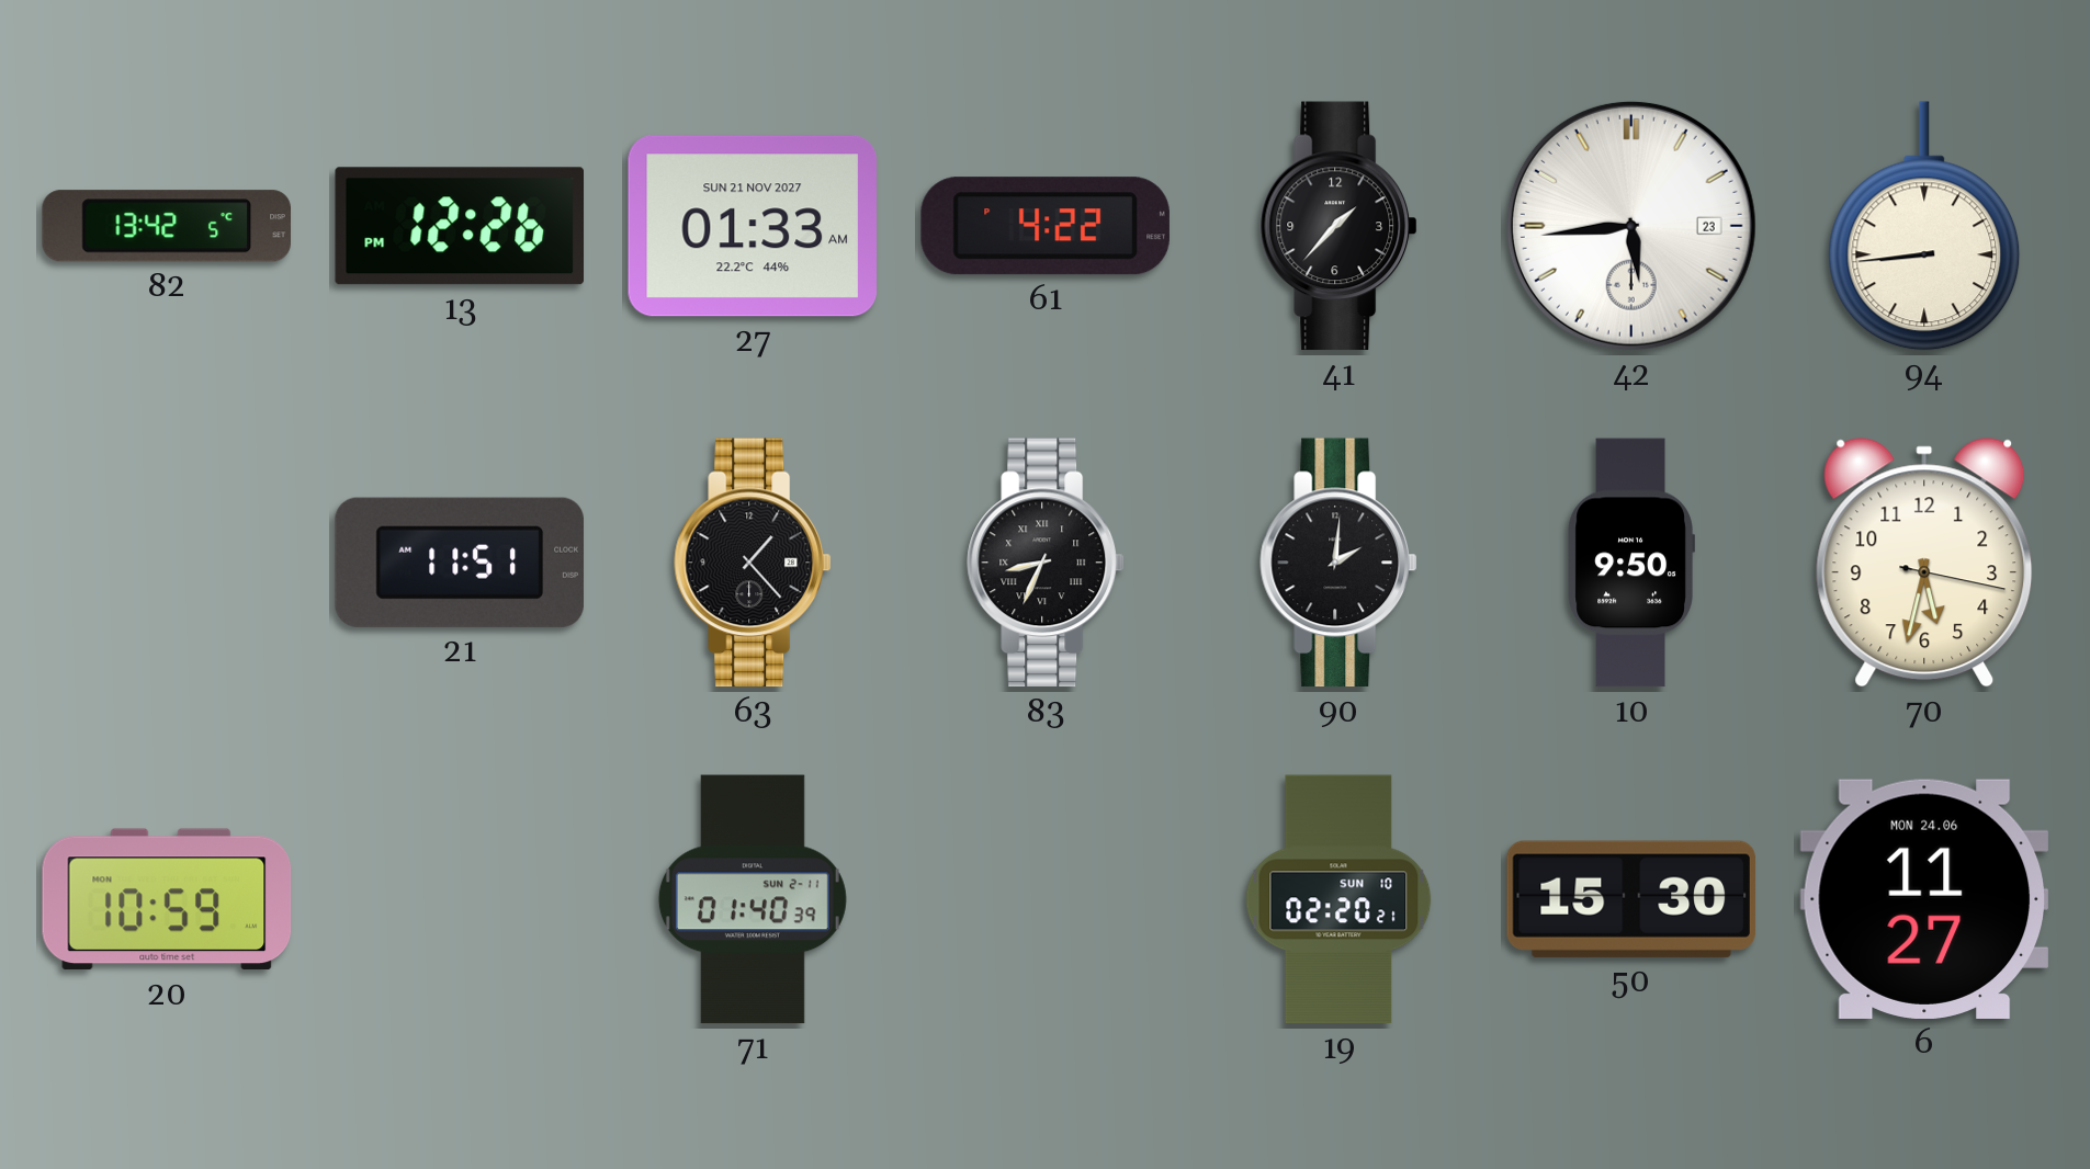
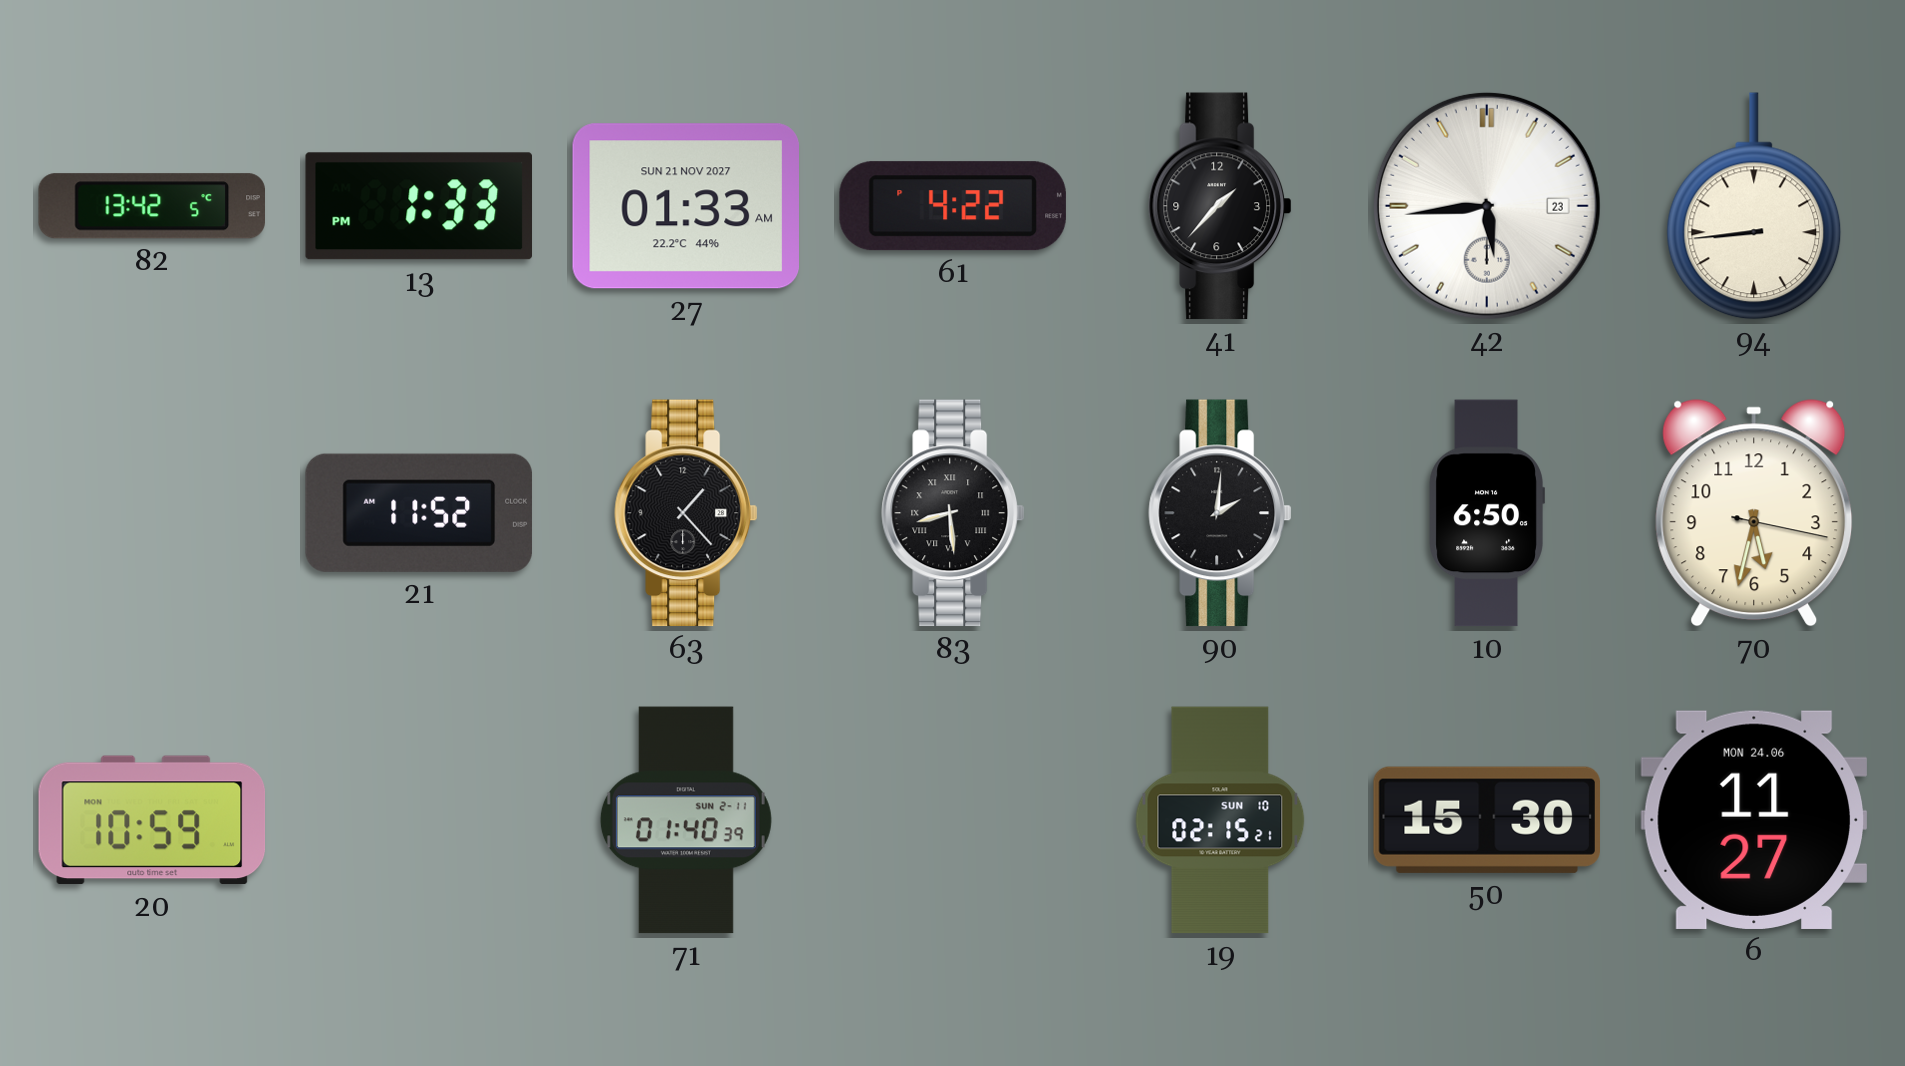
13: 12:26 -> 1:33
21: 11:51 -> 11:52
83: 8:34 -> 8:29
10: 9:50 -> 6:50
19: 02:20 -> 02:15
